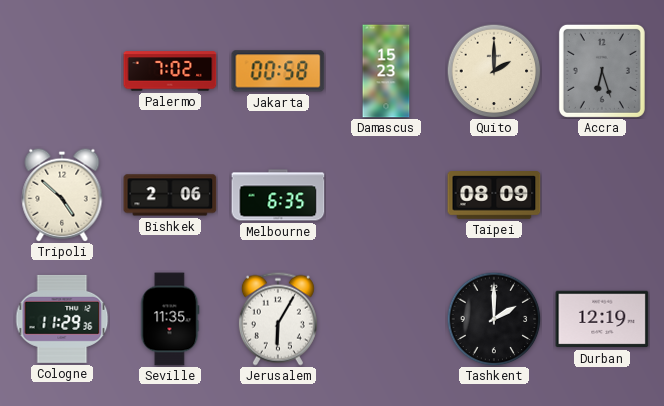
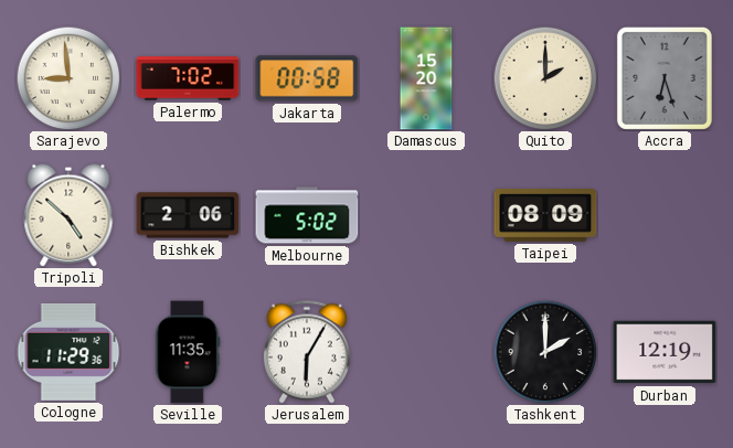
Sarajevo: none -> 8:59
Damascus: 15:23 -> 15:20
Melbourne: 6:35 -> 5:02
